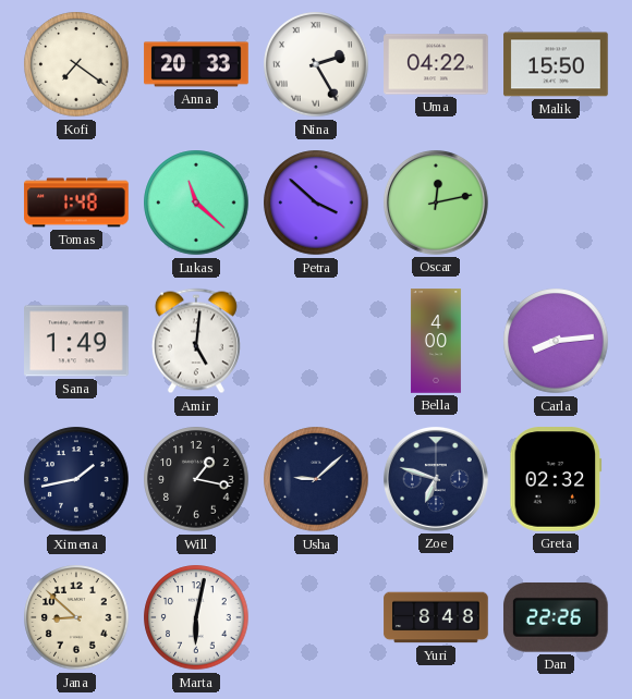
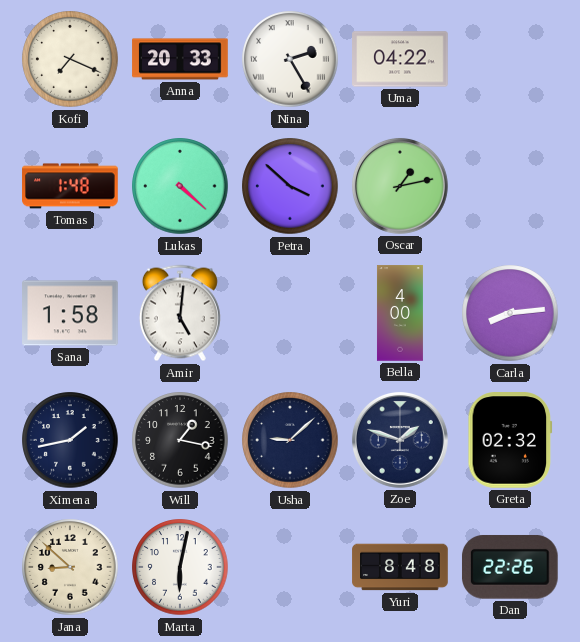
Kofi: 7:21 -> 7:19
Malik: 15:50 -> none
Lukas: 11:22 -> 4:22
Oscar: 12:13 -> 1:13
Sana: 1:49 -> 1:58
Zoe: 6:48 -> 1:48
